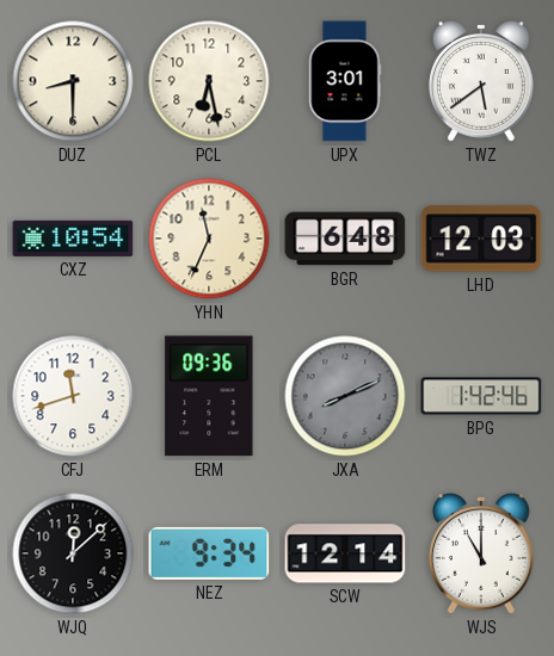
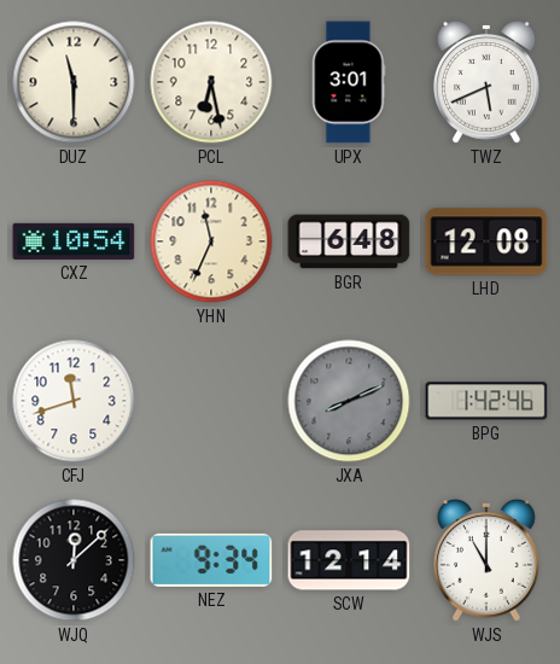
DUZ: 8:30 -> 11:30
TWZ: 5:39 -> 5:41
LHD: 12:03 -> 12:08
ERM: 09:36 -> none
